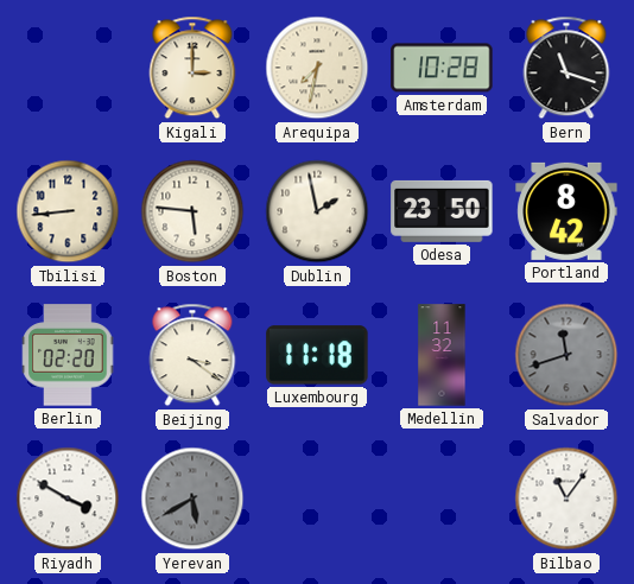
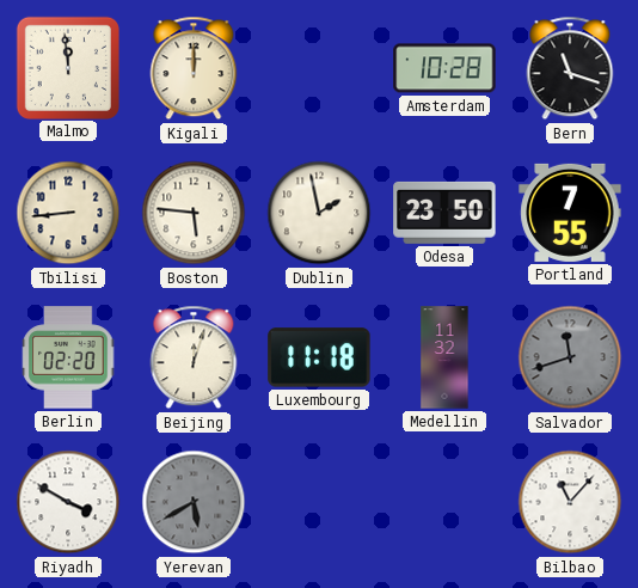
Malmo: none -> 11:59
Kigali: 3:00 -> 12:00
Arequipa: 7:32 -> none
Portland: 8:42 -> 7:55
Beijing: 3:21 -> 12:03
Bilbao: 11:06 -> 11:07
